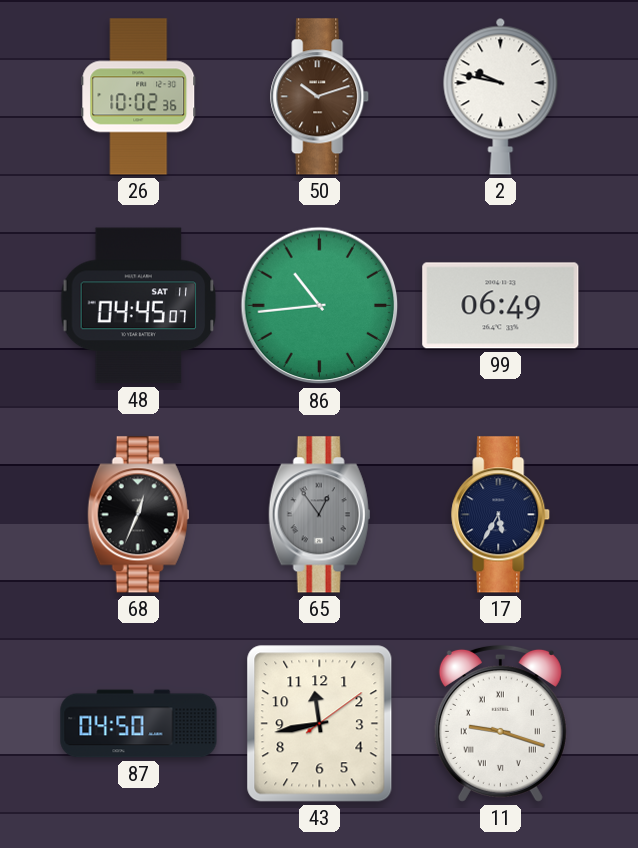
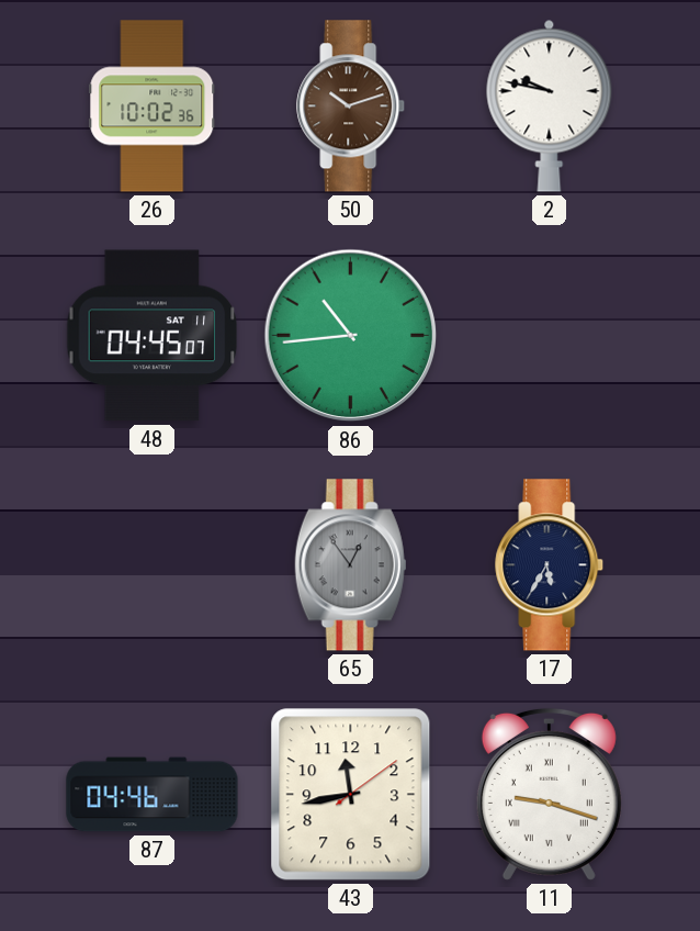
99: 06:49 -> none
68: 12:34 -> none
87: 04:50 -> 04:46
